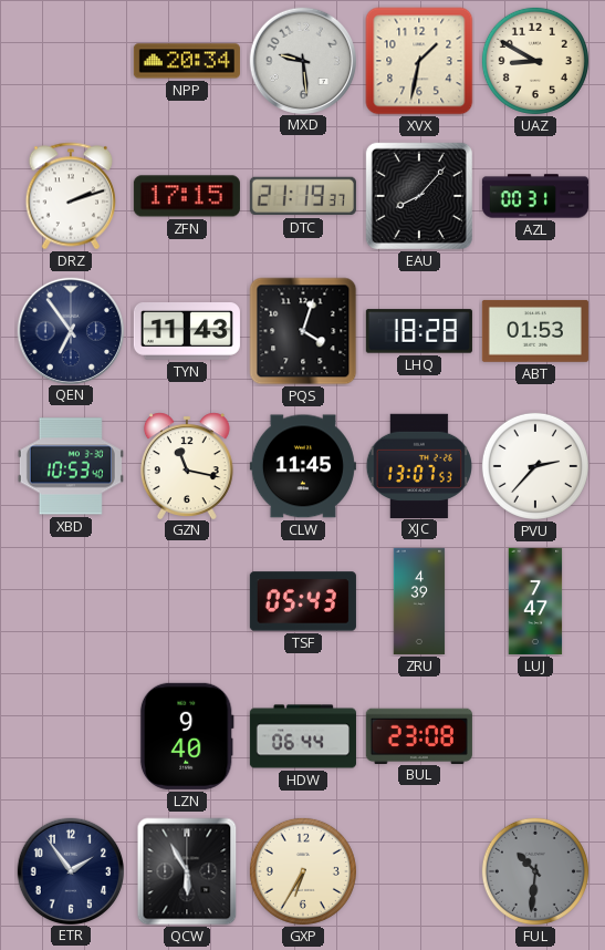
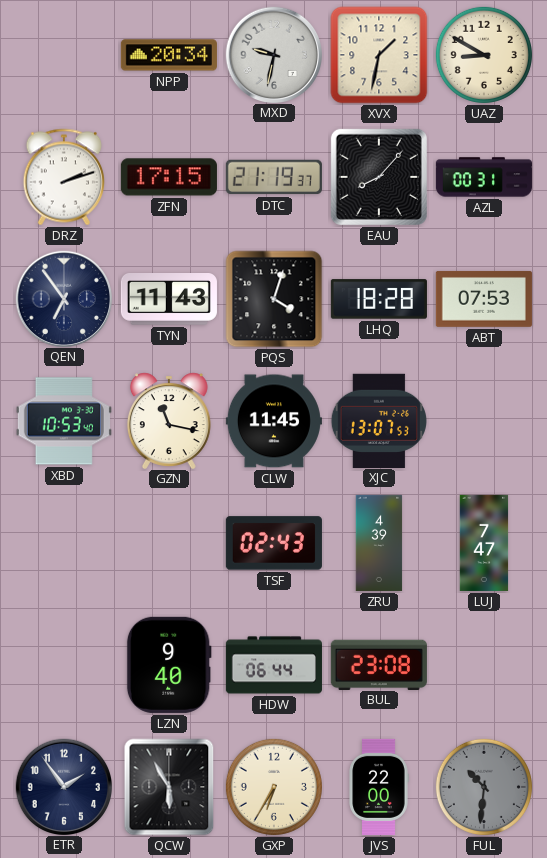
MXD: 9:29 -> 9:32
ABT: 01:53 -> 07:53
PVU: 2:37 -> none
TSF: 05:43 -> 02:43
JVS: none -> 22:00
